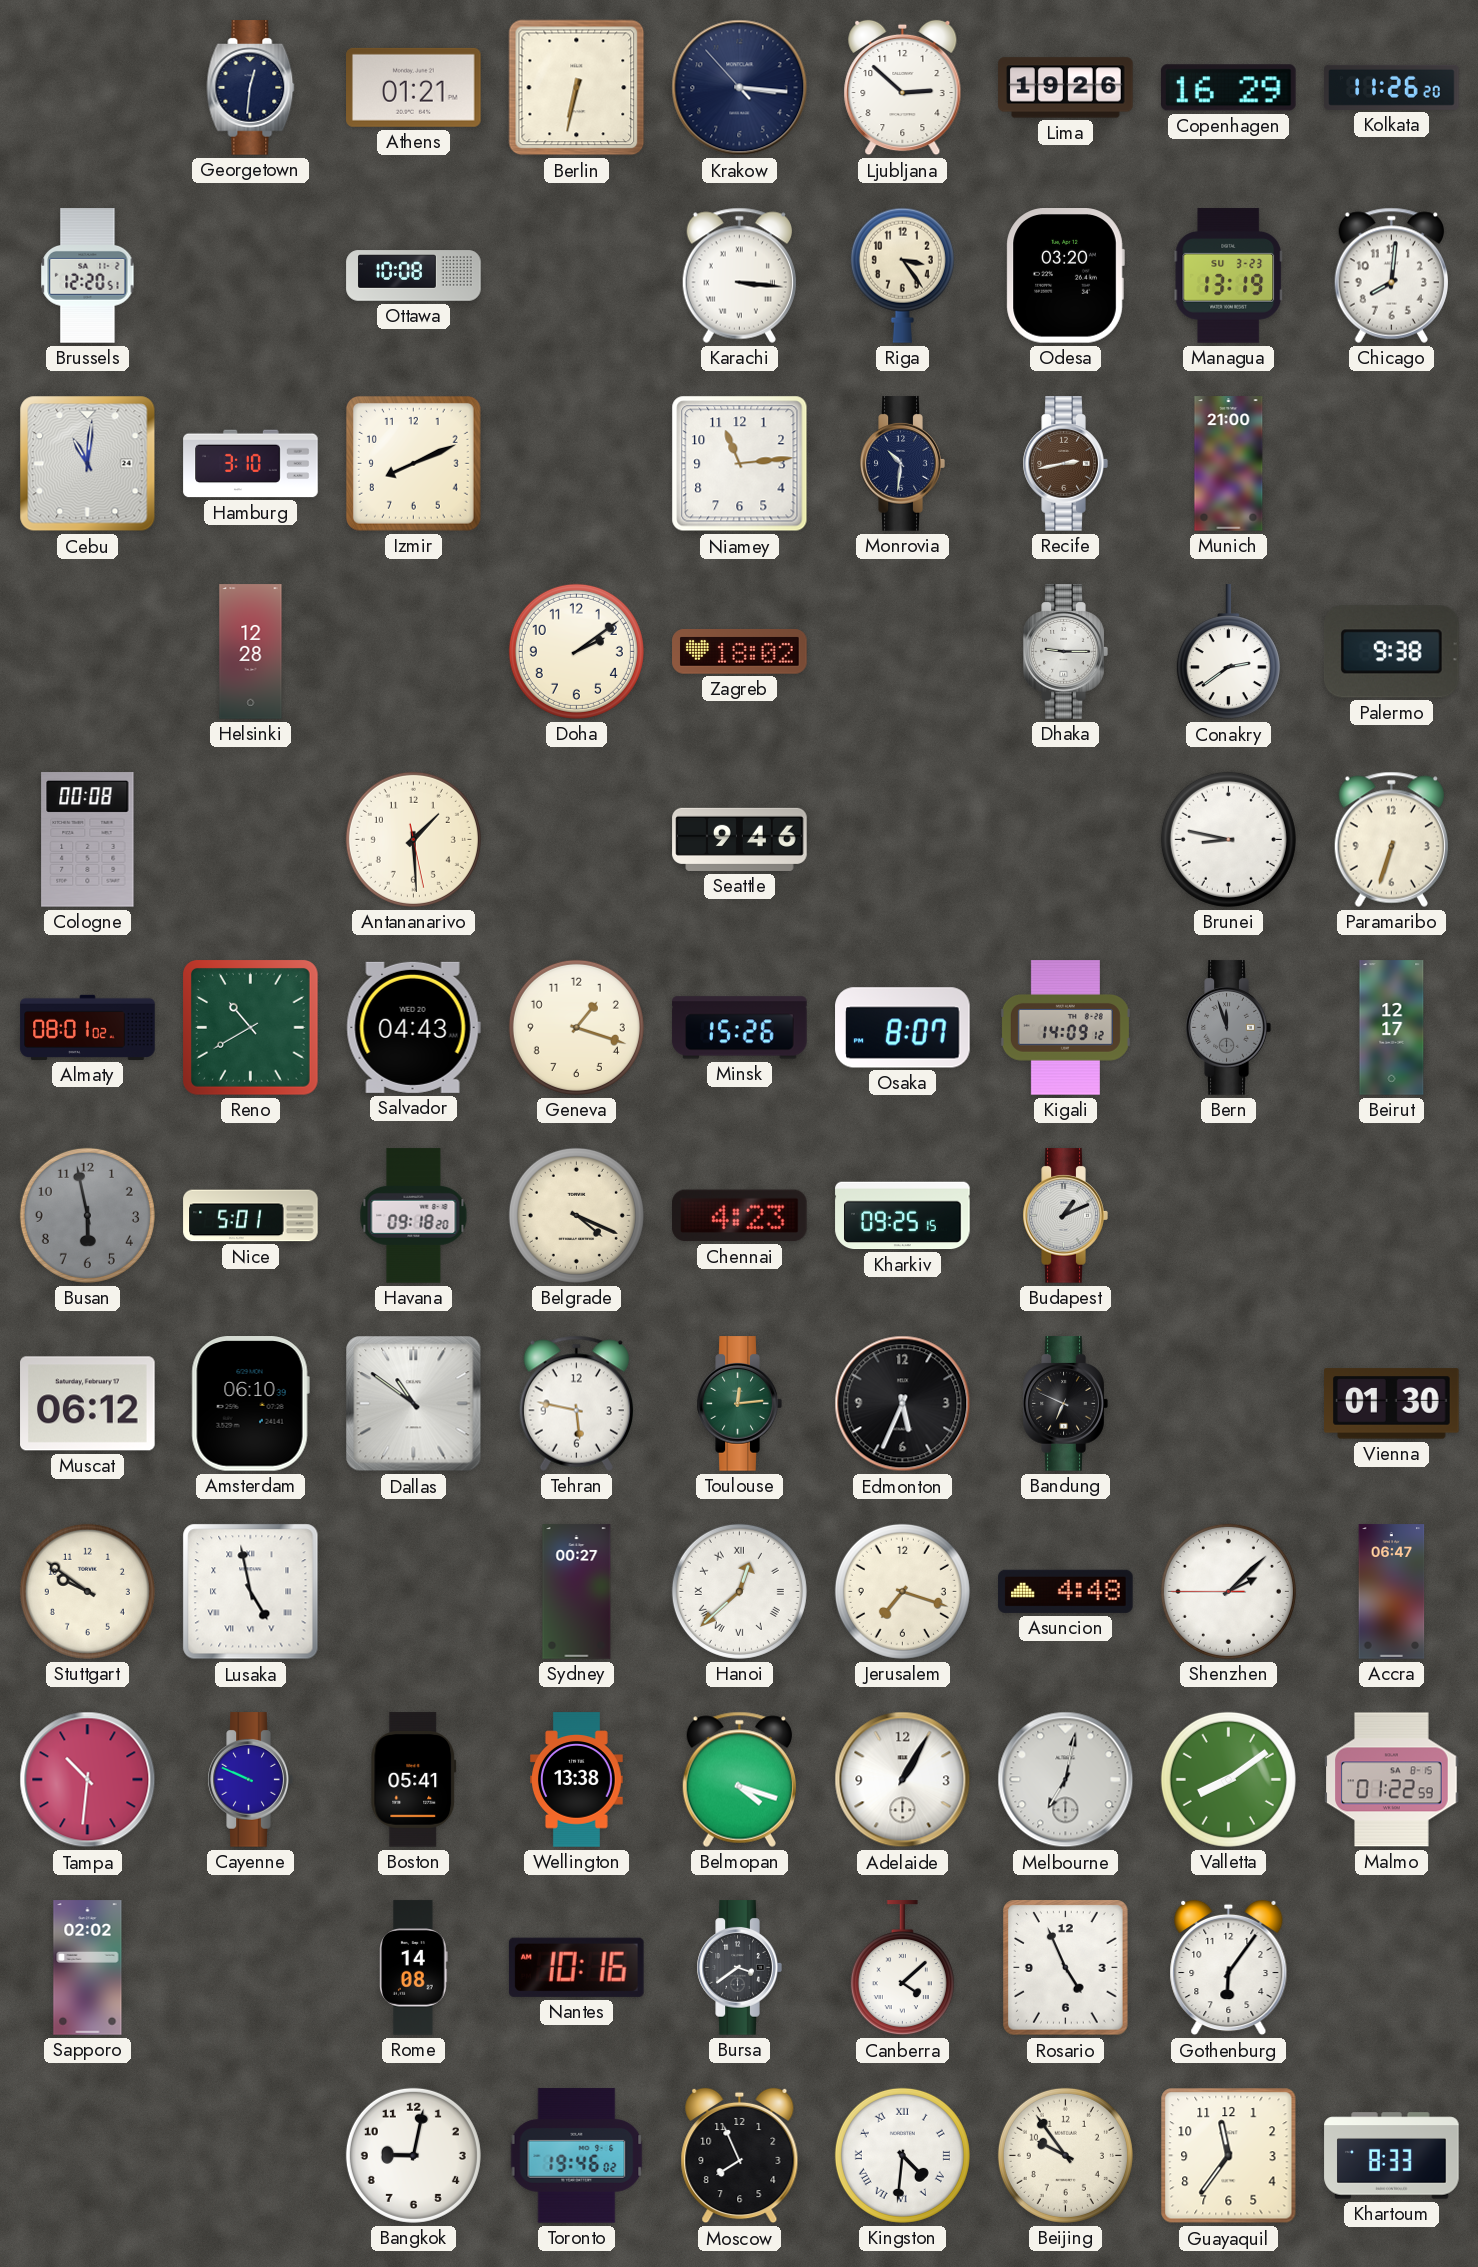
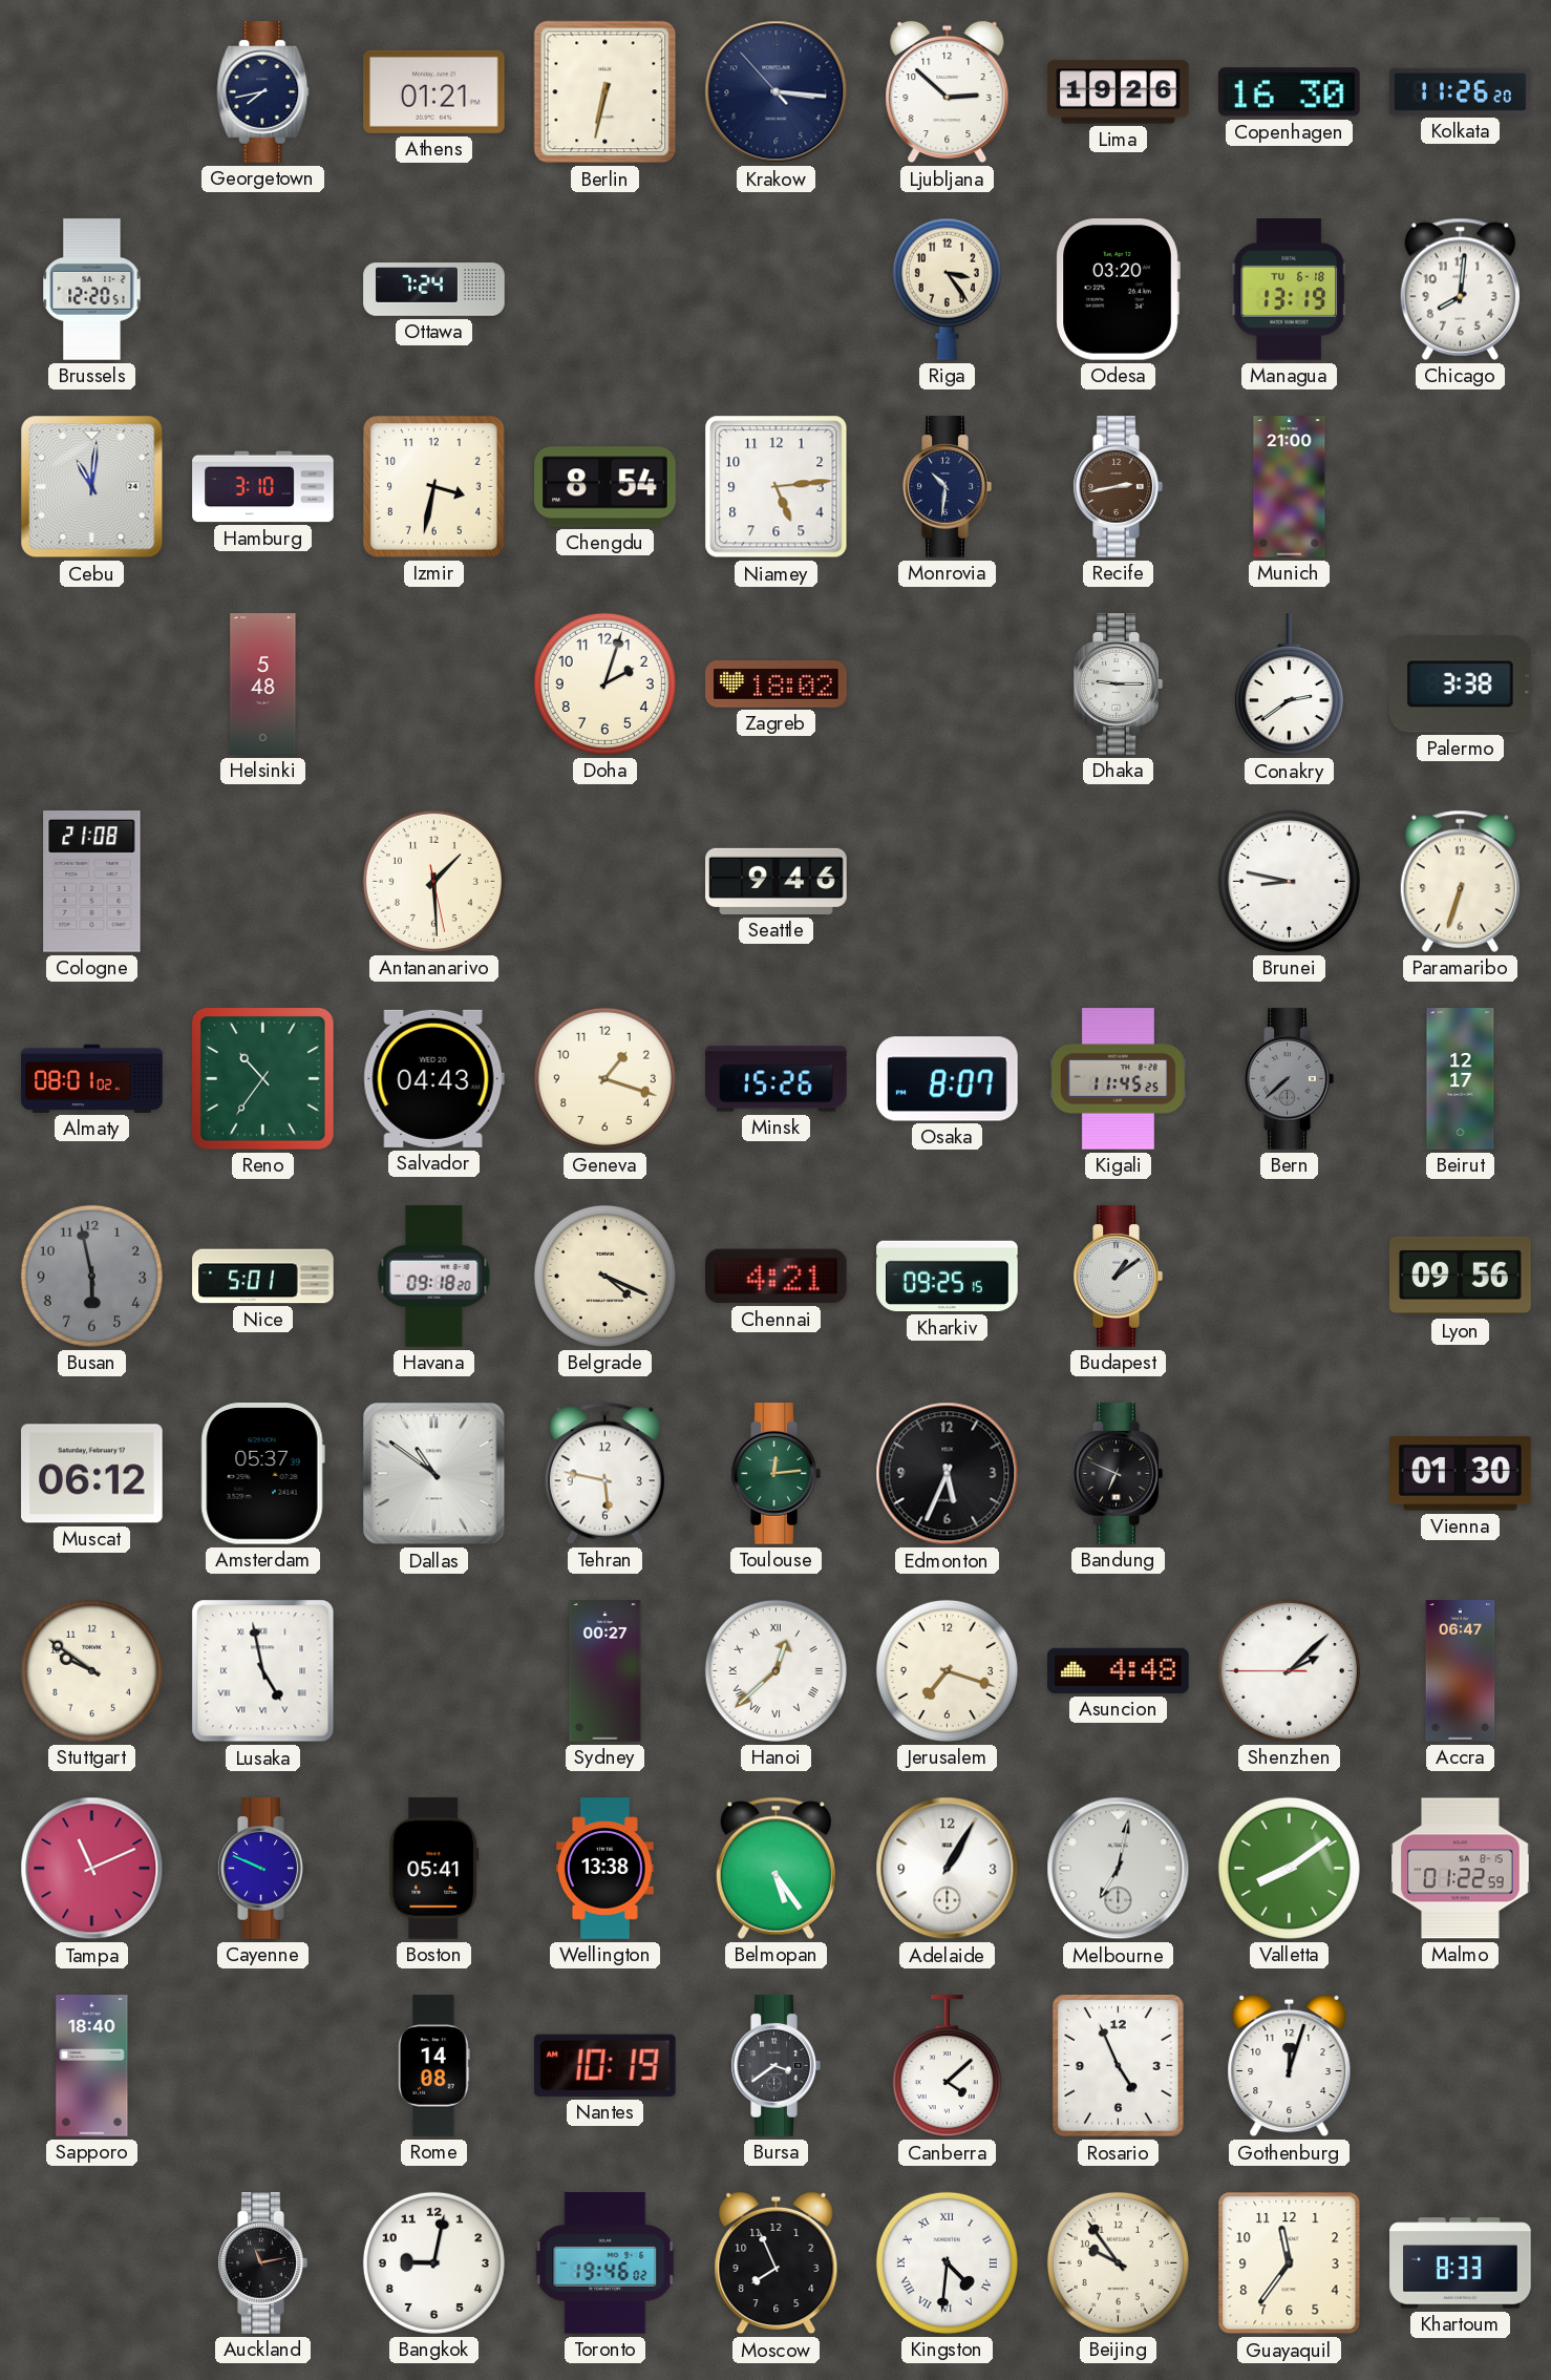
Georgetown: 12:31 -> 7:43
Copenhagen: 16:29 -> 16:30
Ottawa: 10:08 -> 7:24
Karachi: 3:16 -> none
Managua date: SU 3-23 -> TU 6-18
Izmir: 8:11 -> 3:32
Chengdu: none -> 8:54
Niamey: 11:14 -> 5:14
Helsinki: 12:28 -> 5:48
Doha: 2:09 -> 2:03
Palermo: 9:38 -> 3:38
Cologne: 00:08 -> 21:08
Reno: 10:40 -> 10:36
Kigali: 14:09 -> 11:45
Bern: 11:57 -> 7:38
Chennai: 4:23 -> 4:21
Budapest: 1:11 -> 1:09
Lyon: none -> 09:56
Amsterdam: 06:10 -> 05:37
Tampa: 10:31 -> 11:11
Belmopan: 4:18 -> 5:24
Sapporo: 02:02 -> 18:40
Nantes: 10:16 -> 10:19
Gothenburg: 6:06 -> 12:03
Auckland: none -> 11:13
